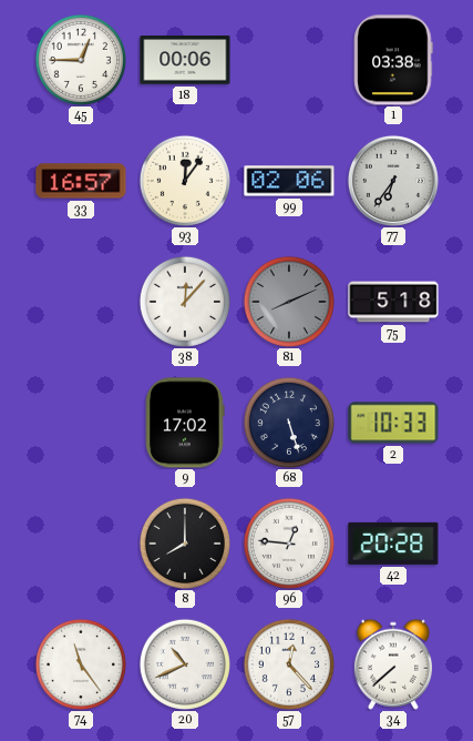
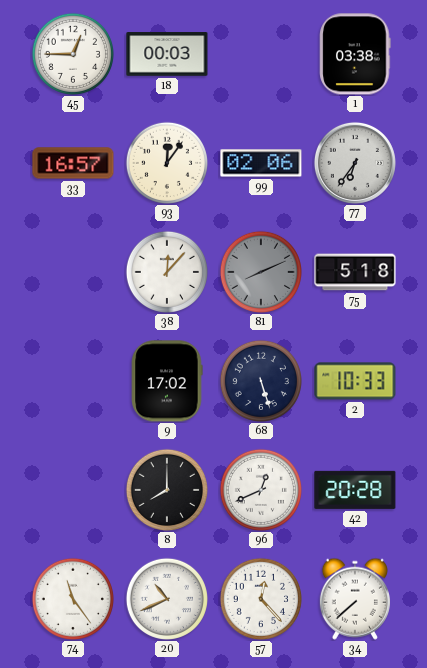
18: 00:06 -> 00:03
96: 12:46 -> 12:41
